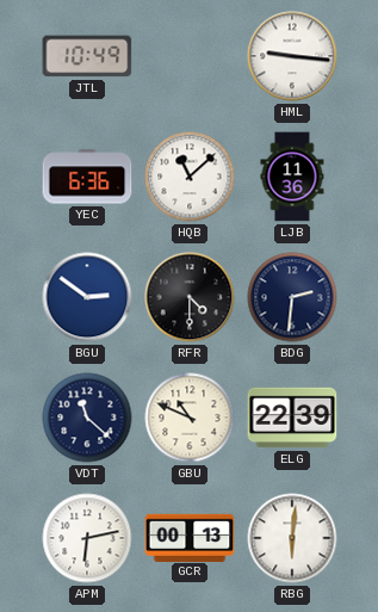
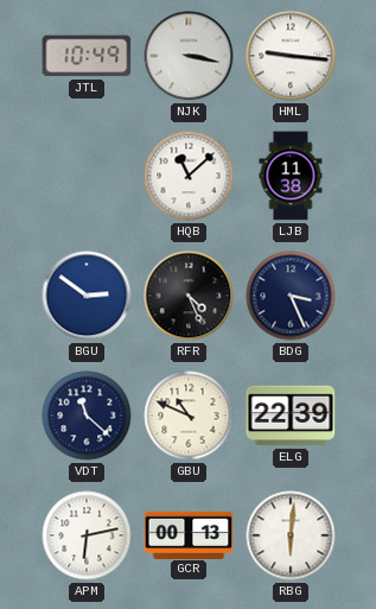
NJK: none -> 3:17
YEC: 6:36 -> none
LJB: 11:36 -> 11:38
RFR: 4:30 -> 4:26
BDG: 2:31 -> 3:26
